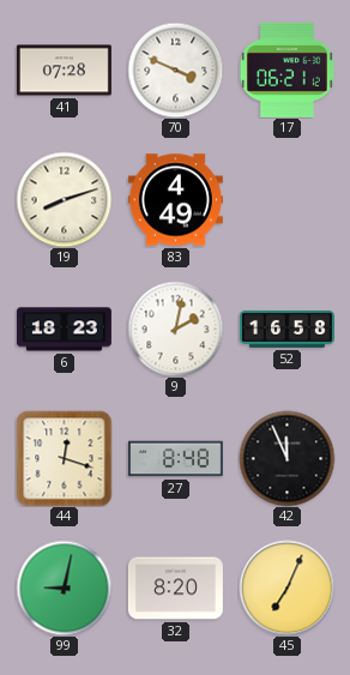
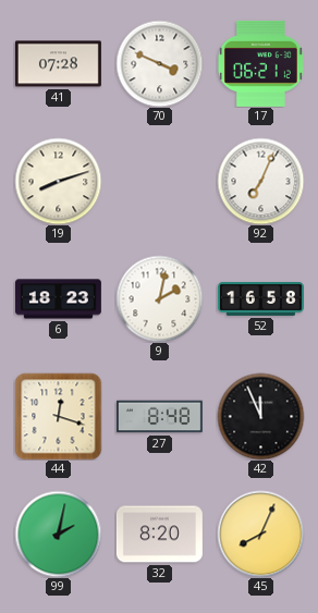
83: 4:49 -> none
92: none -> 7:04
99: 9:02 -> 2:02
45: 7:04 -> 8:04
